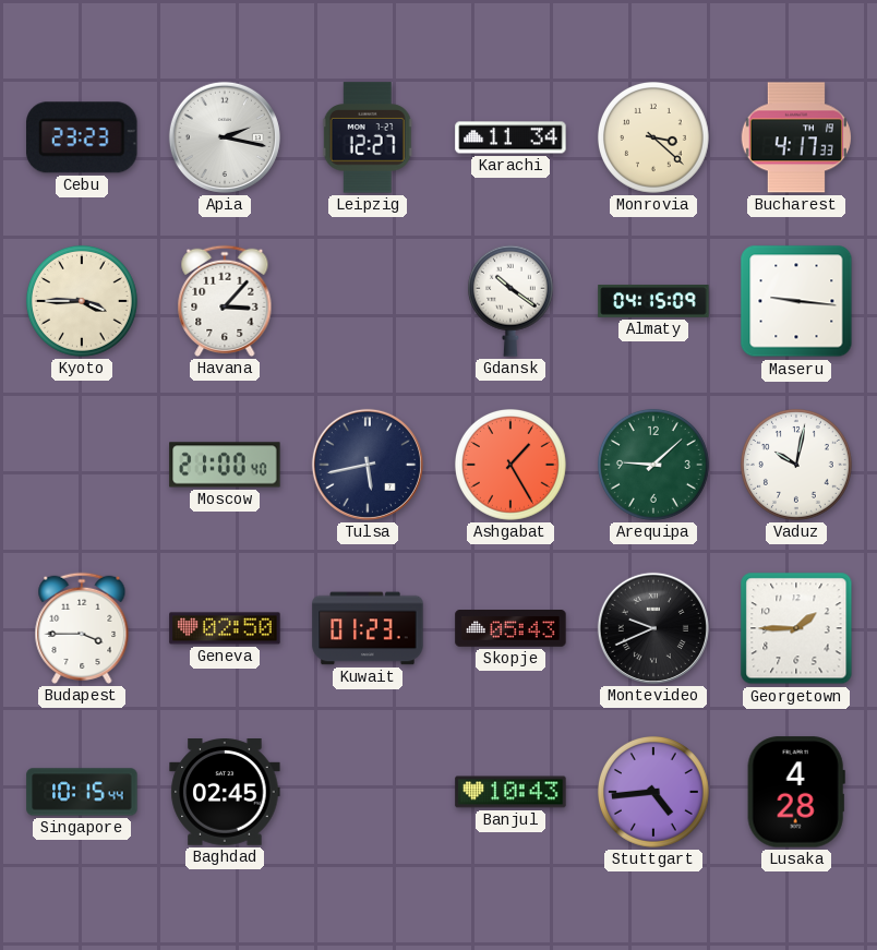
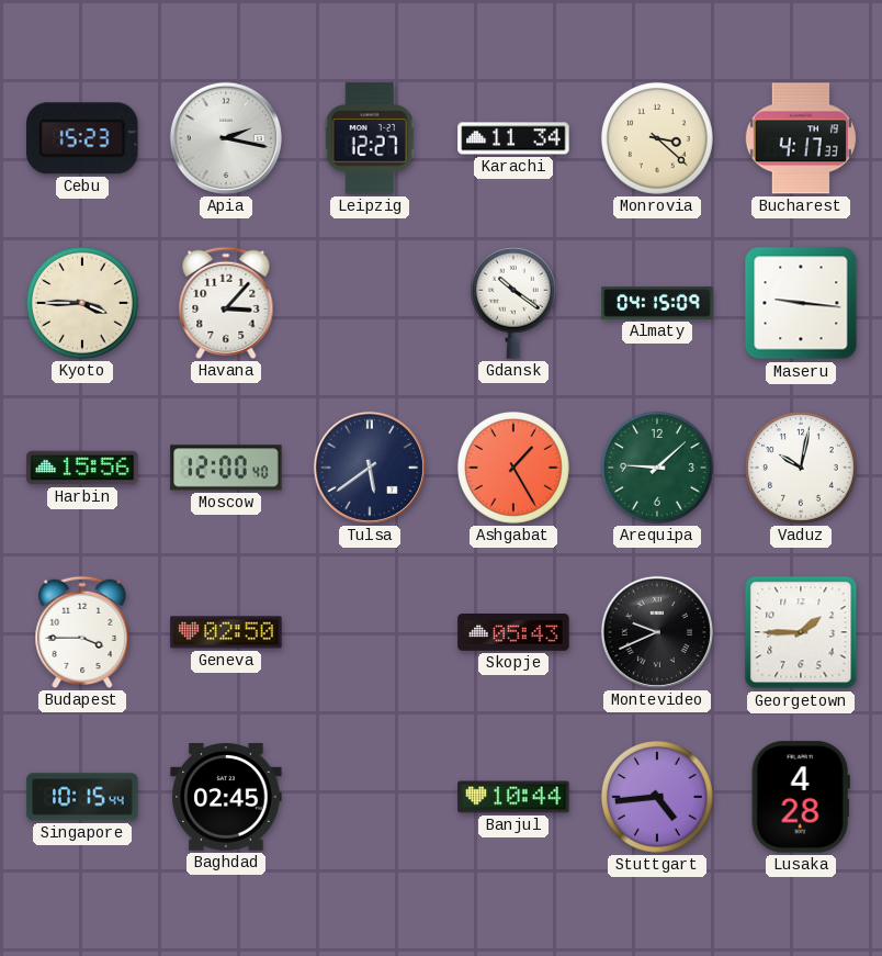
Cebu: 23:23 -> 15:23
Harbin: none -> 15:56
Moscow: 21:00 -> 12:00
Tulsa: 5:43 -> 5:39
Kuwait: 01:23 -> none
Banjul: 10:43 -> 10:44
